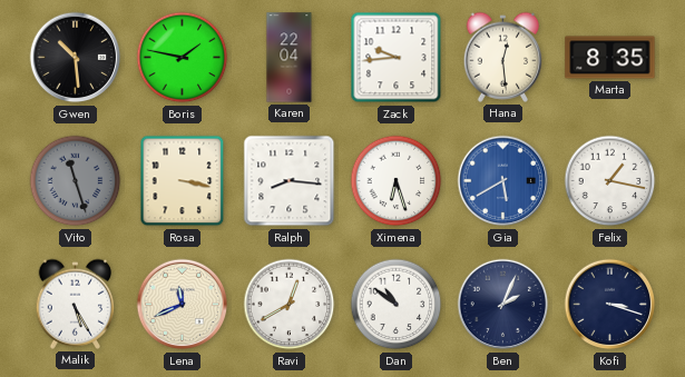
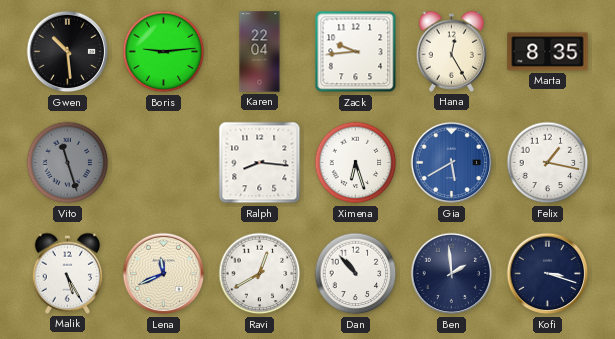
Boris: 1:47 -> 9:14
Hana: 12:29 -> 12:25
Rosa: 3:17 -> none
Dan: 10:51 -> 10:53
Ben: 2:04 -> 1:59
